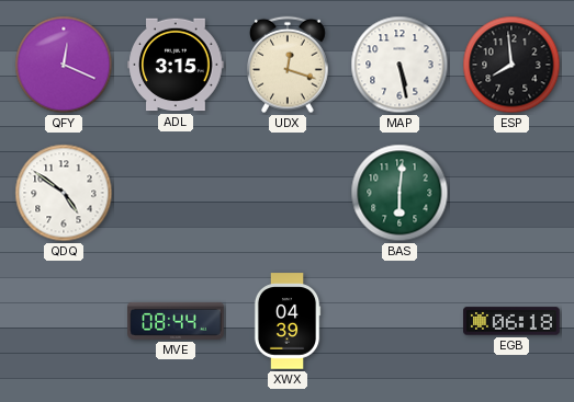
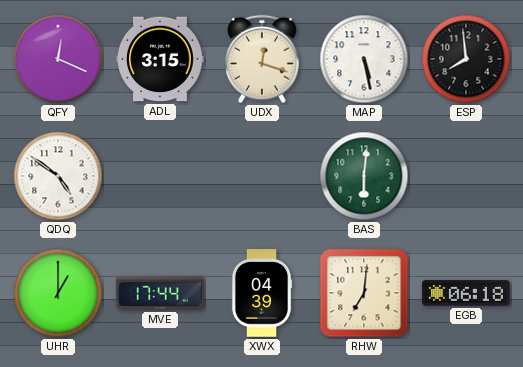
UHR: none -> 1:00
MVE: 08:44 -> 17:44
RHW: none -> 7:01
